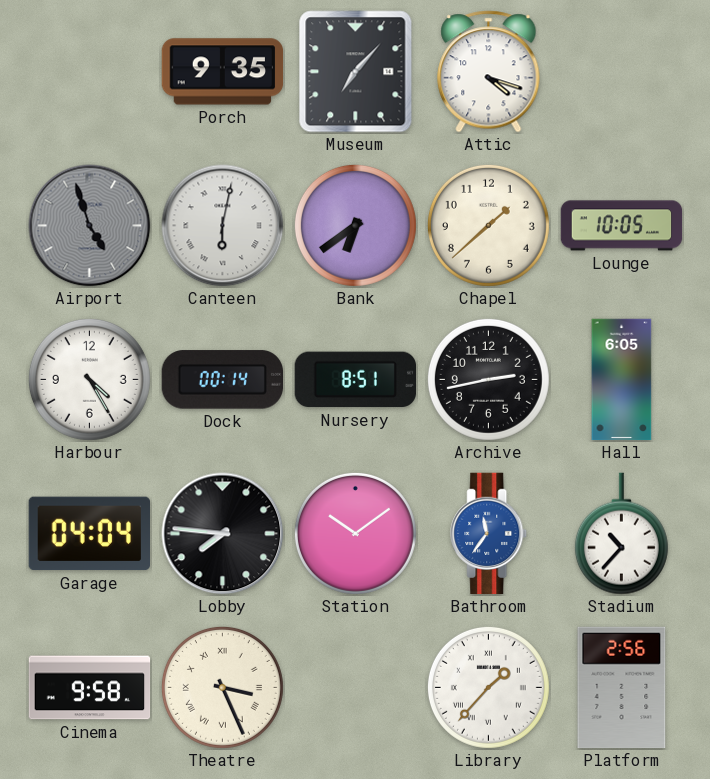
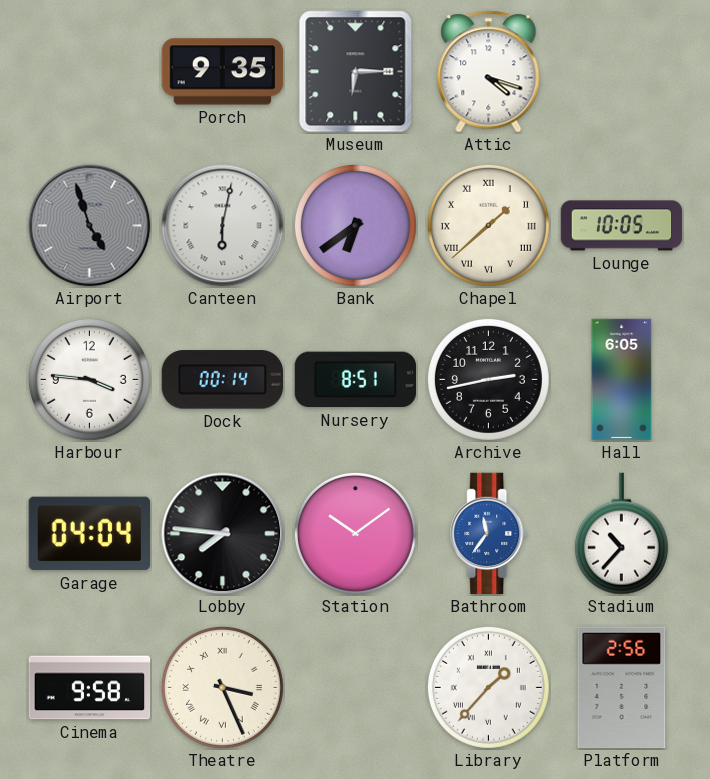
Museum: 7:07 -> 6:15
Chapel numerals: Arabic -> Roman
Harbour: 4:25 -> 3:46
